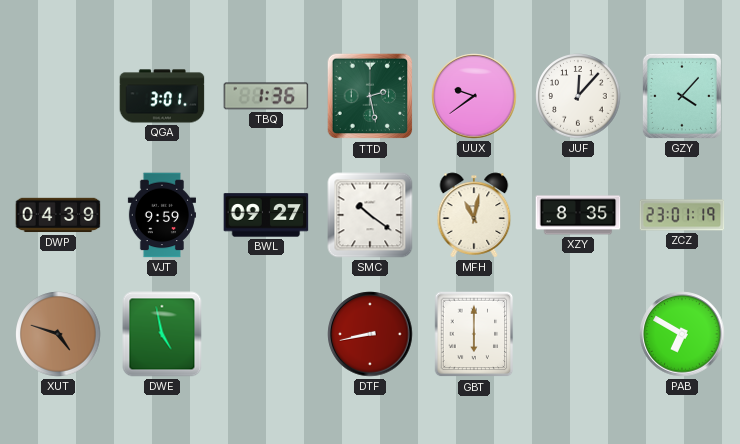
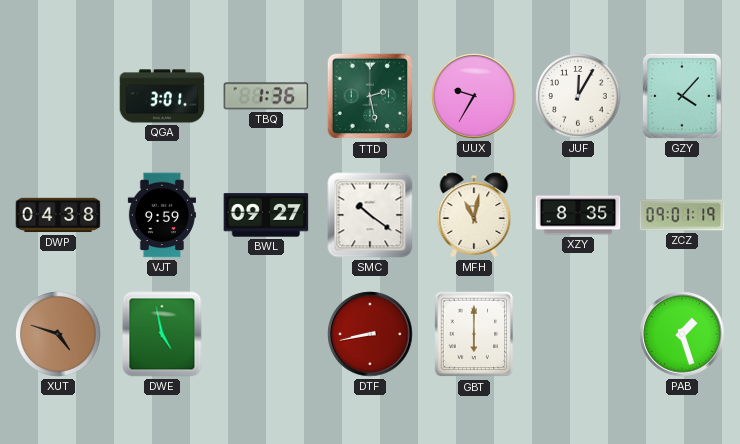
UUX: 9:39 -> 9:35
JUF: 12:07 -> 12:05
DWP: 04:39 -> 04:38
ZCZ: 23:01 -> 09:01
PAB: 6:50 -> 1:27
